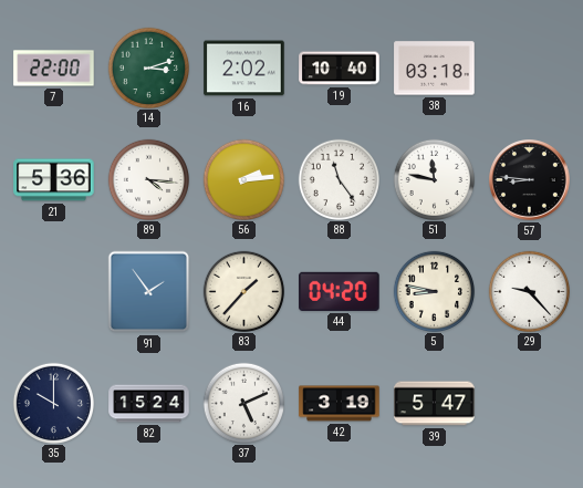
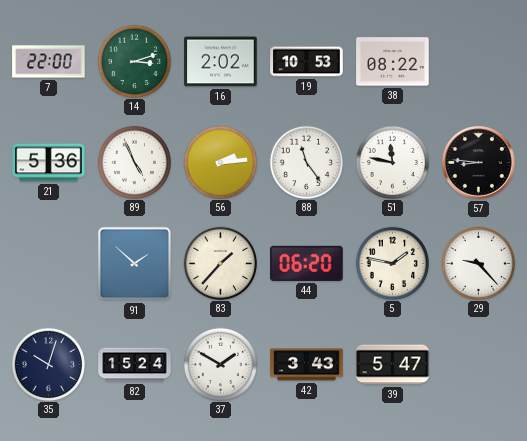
19: 10:40 -> 10:53
38: 03:18 -> 08:22
89: 4:16 -> 4:56
91: 1:54 -> 1:52
44: 04:20 -> 06:20
5: 8:47 -> 1:47
35: 10:00 -> 10:03
37: 5:11 -> 1:50
42: 3:19 -> 3:43
